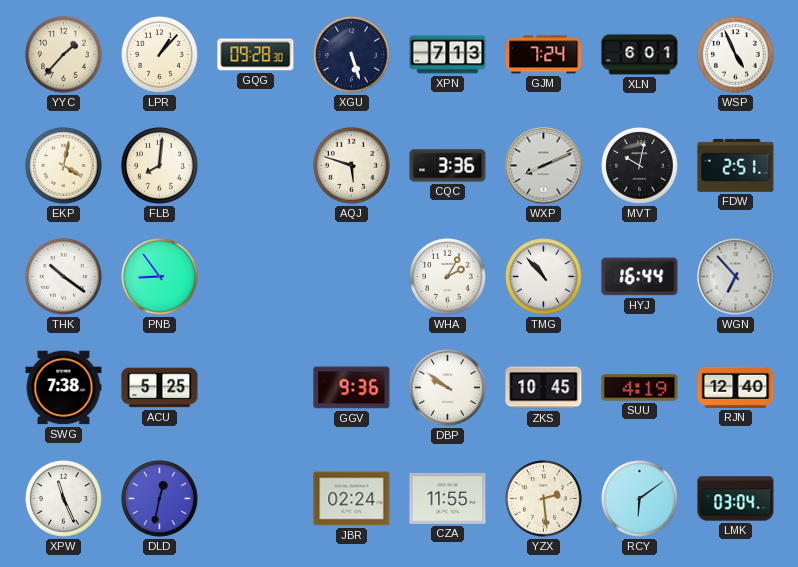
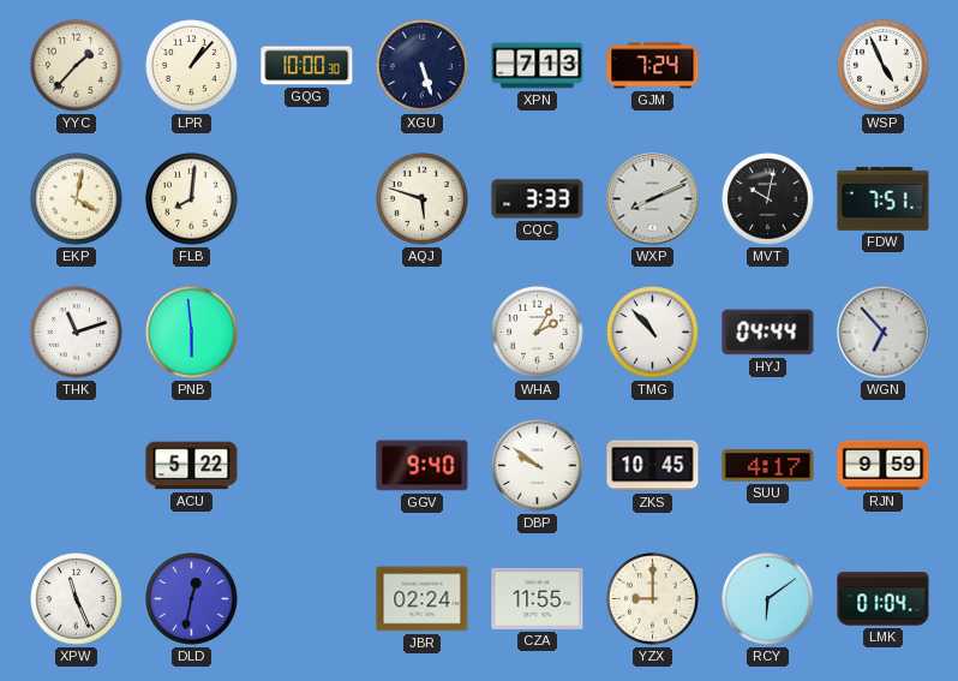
GQG: 09:28 -> 10:00
XLN: 6:01 -> none
CQC: 3:36 -> 3:33
FDW: 2:51 -> 7:51
THK: 10:21 -> 11:12
PNB: 8:54 -> 5:59
HYJ: 16:44 -> 04:44
SWG: 7:38 -> none
ACU: 5:25 -> 5:22
GGV: 9:36 -> 9:40
SUU: 4:19 -> 4:17
RJN: 12:40 -> 9:59
YZX: 2:29 -> 9:00
LMK: 03:04 -> 01:04
